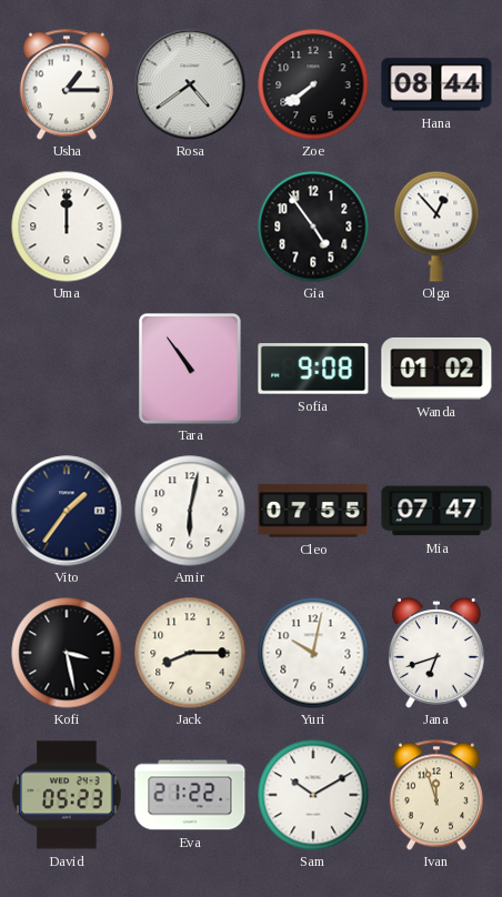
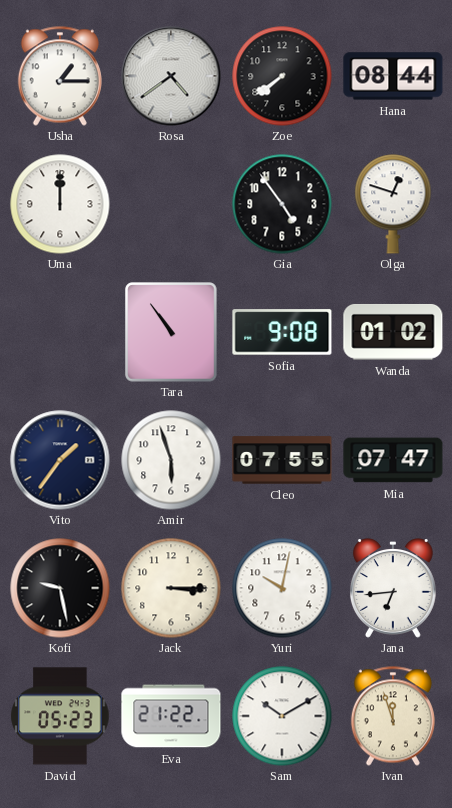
Olga: 12:53 -> 12:48
Amir: 6:02 -> 5:57
Kofi: 3:28 -> 9:28
Jack: 8:15 -> 3:15
Jana: 6:42 -> 6:44
